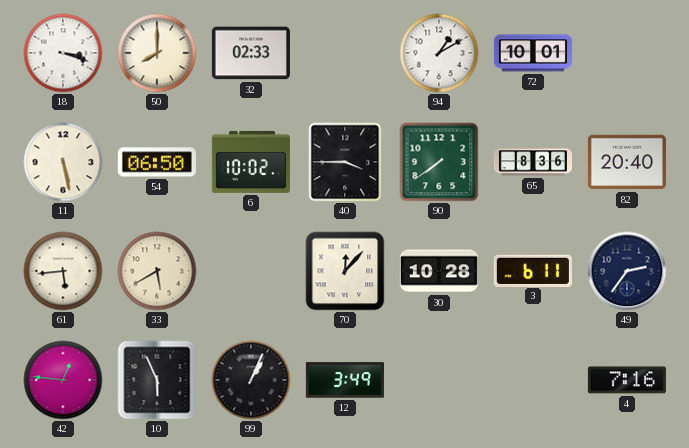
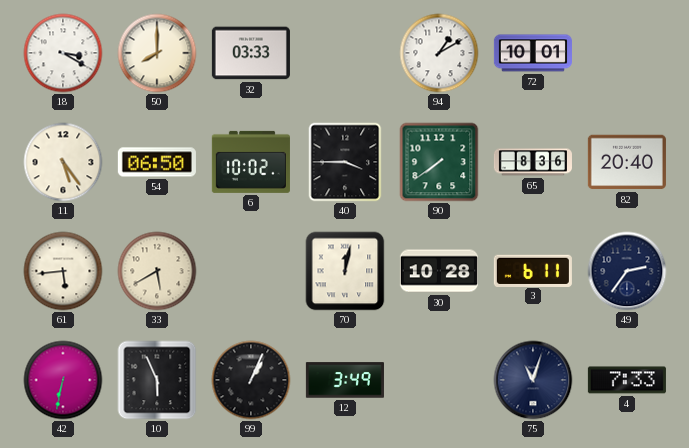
18: 3:18 -> 3:20
32: 02:33 -> 03:33
11: 5:28 -> 5:24
70: 12:07 -> 12:02
42: 12:46 -> 6:32
75: none -> 11:03
4: 7:16 -> 7:33
